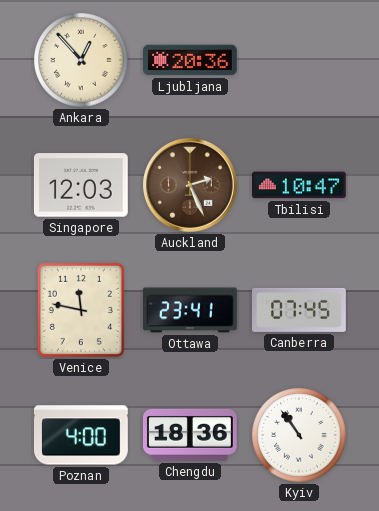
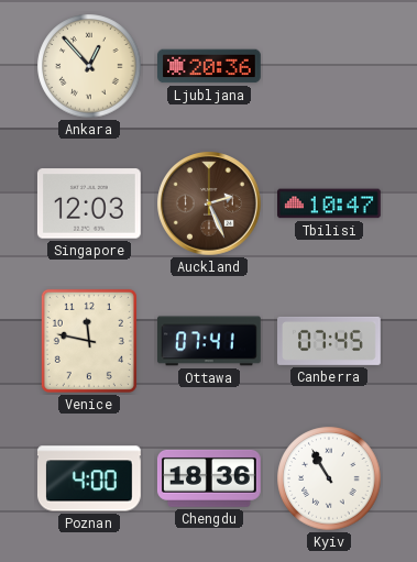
Ottawa: 23:41 -> 07:41
Kyiv: 10:54 -> 10:55
